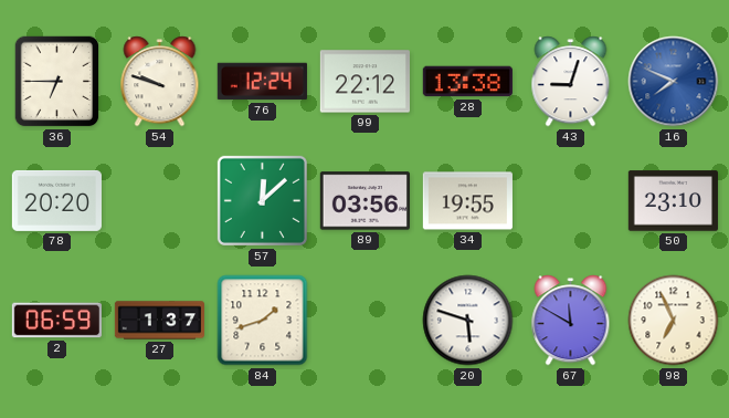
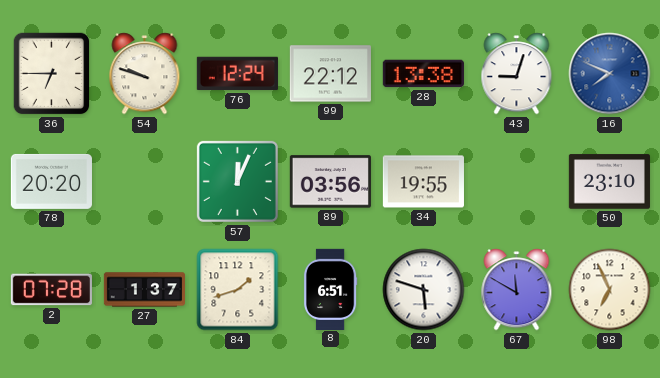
57: 12:08 -> 12:04
2: 06:59 -> 07:28
8: none -> 6:51
